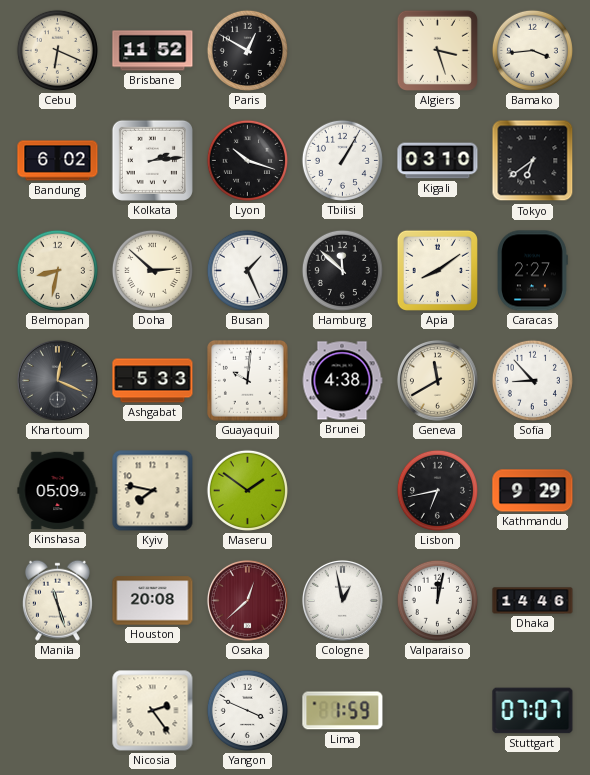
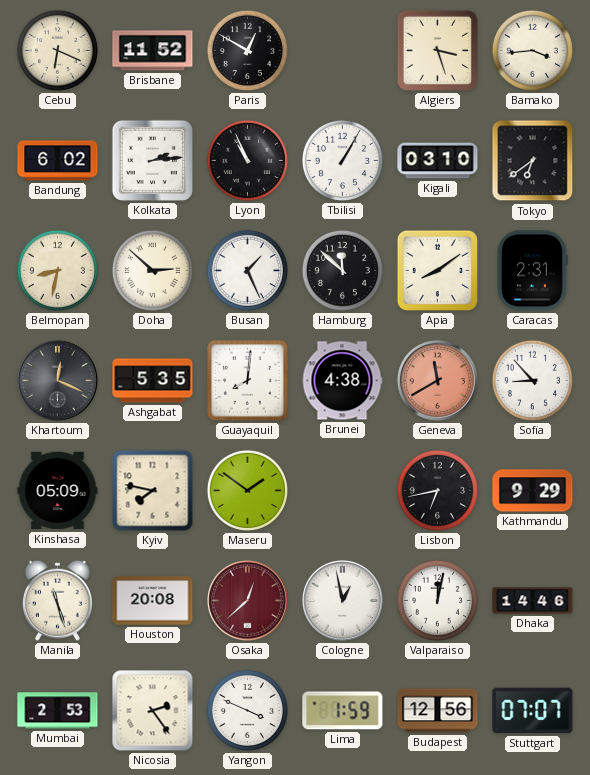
Lyon: 10:18 -> 10:56
Caracas: 2:27 -> 2:31
Ashgabat: 5:33 -> 5:35
Guayaquil: 10:01 -> 8:01
Geneva dial: cream -> salmon
Mumbai: none -> 2:53
Budapest: none -> 12:56
